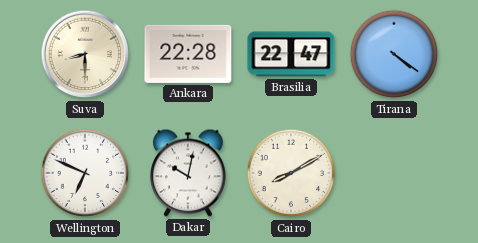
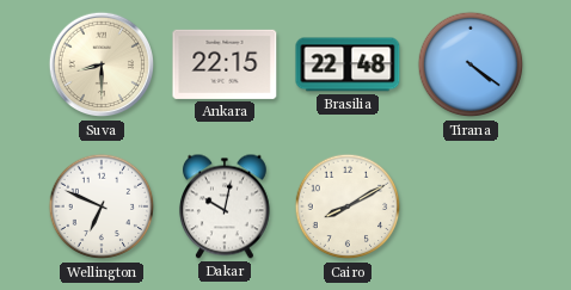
Ankara: 22:28 -> 22:15
Brasilia: 22:47 -> 22:48
